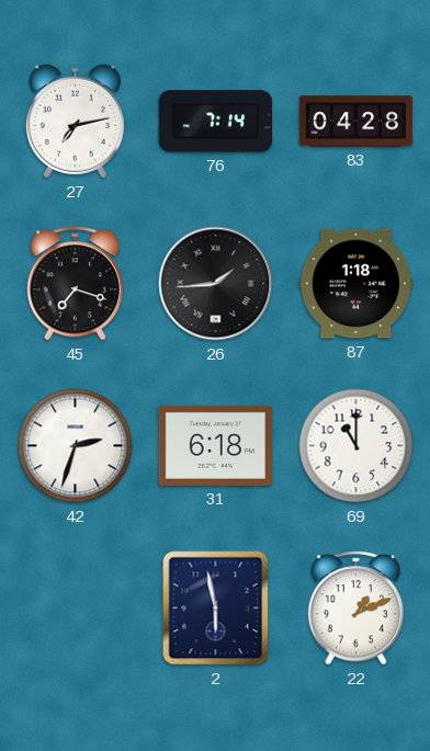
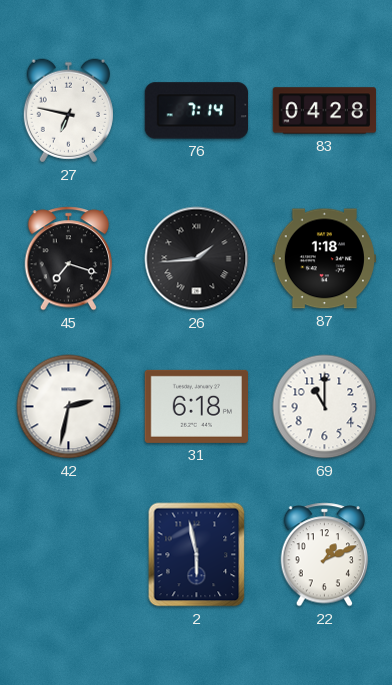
27: 7:13 -> 6:47
42: 2:33 -> 2:32
